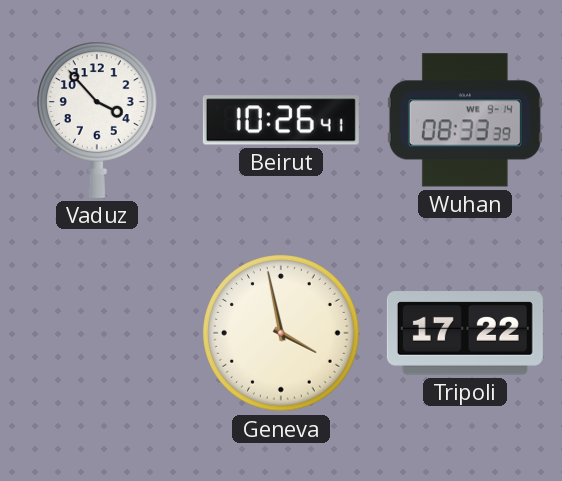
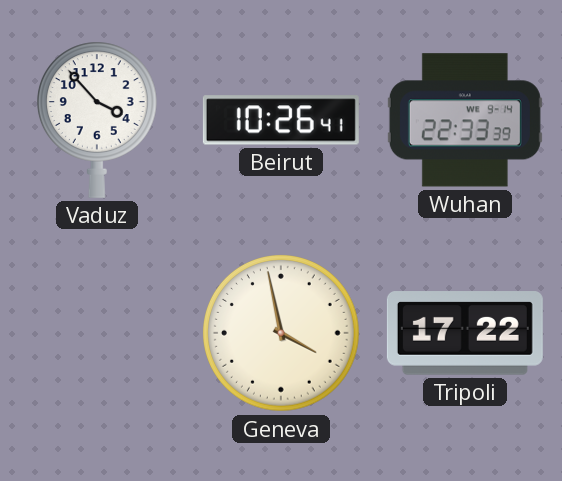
Wuhan: 08:33 -> 22:33
